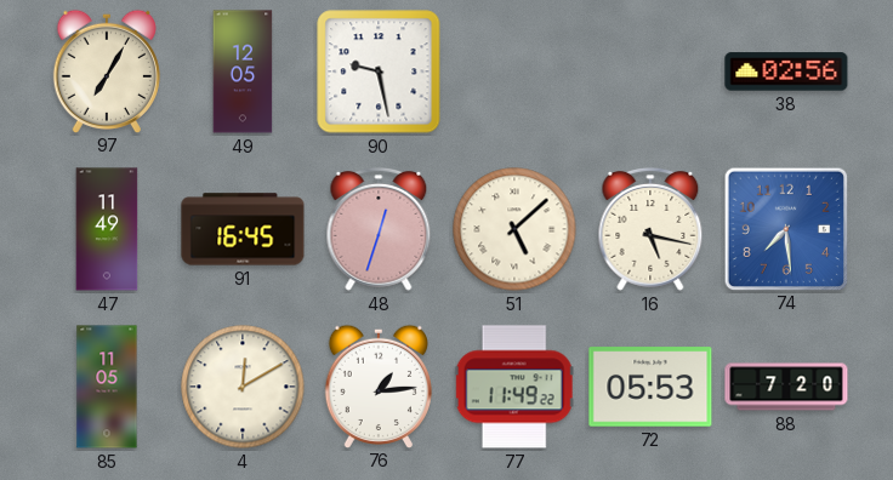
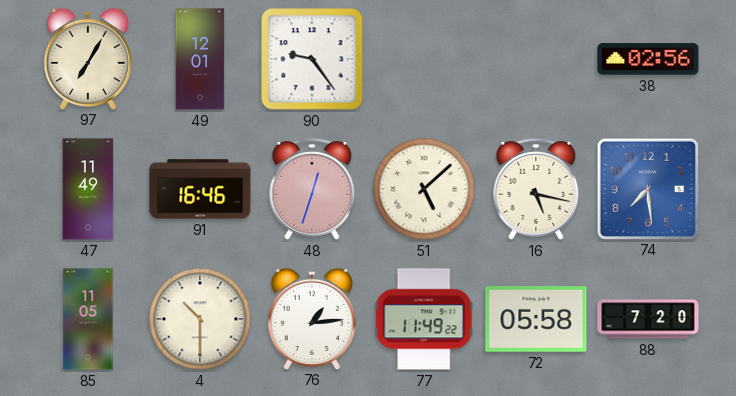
49: 12:05 -> 12:01
90: 9:28 -> 9:24
91: 16:45 -> 16:46
4: 12:10 -> 10:30
72: 05:53 -> 05:58
